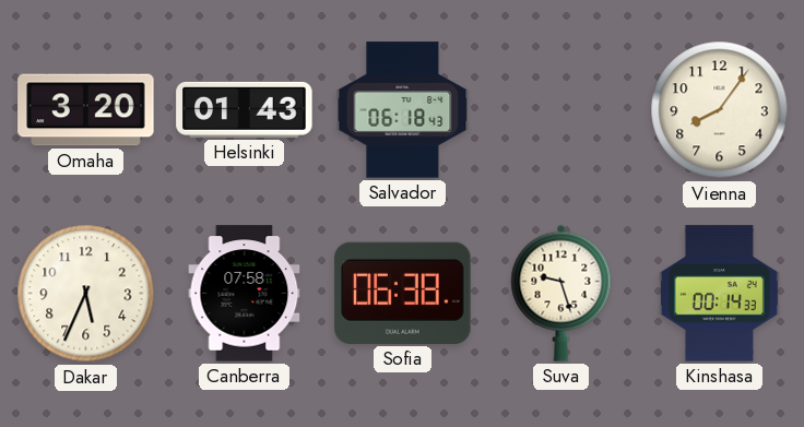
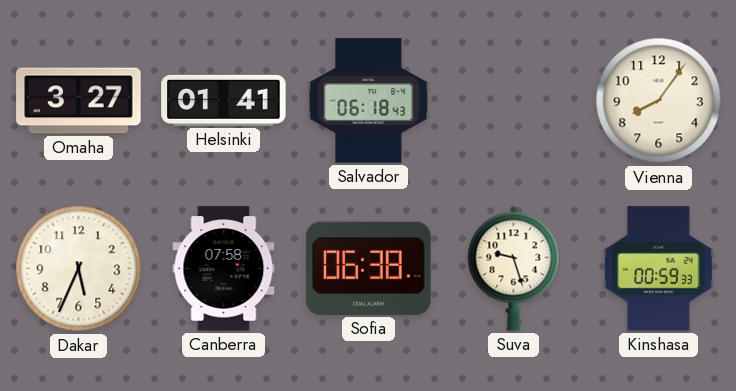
Omaha: 3:20 -> 3:27
Helsinki: 01:43 -> 01:41
Kinshasa: 00:14 -> 00:59
